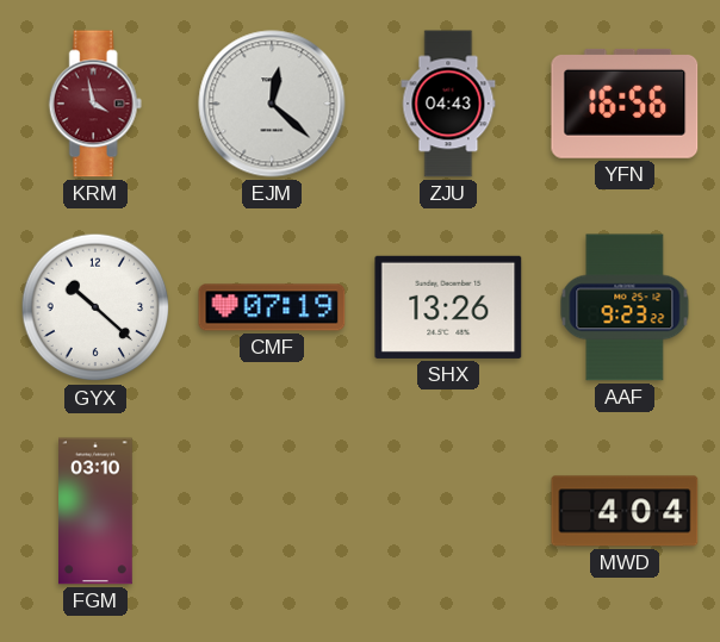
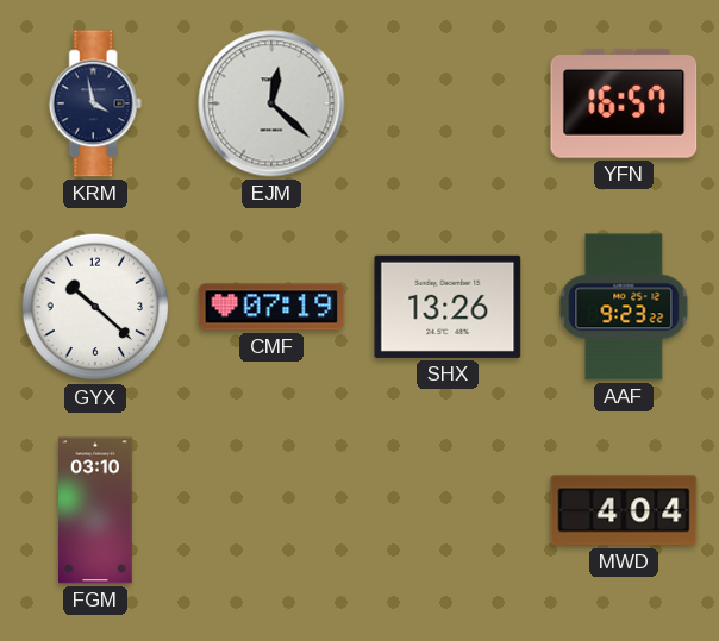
KRM dial: burgundy -> navy
ZJU: 04:43 -> none
YFN: 16:56 -> 16:57
